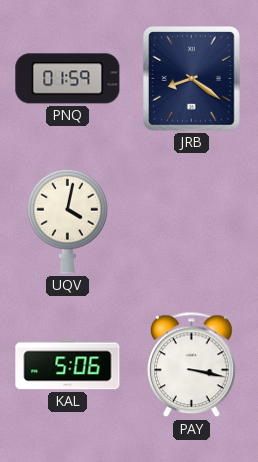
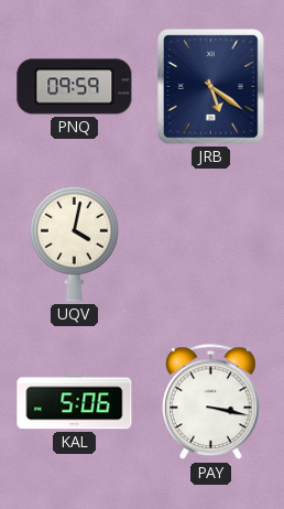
PNQ: 01:59 -> 09:59
JRB: 8:21 -> 5:21
